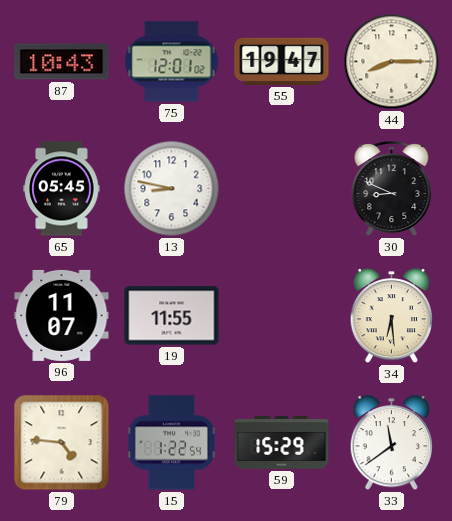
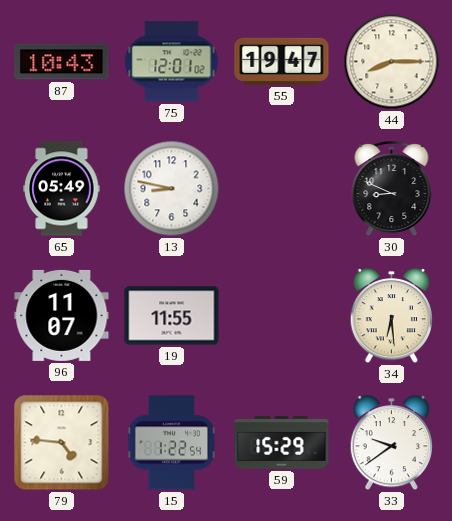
65: 05:45 -> 05:49
33: 11:39 -> 9:39
